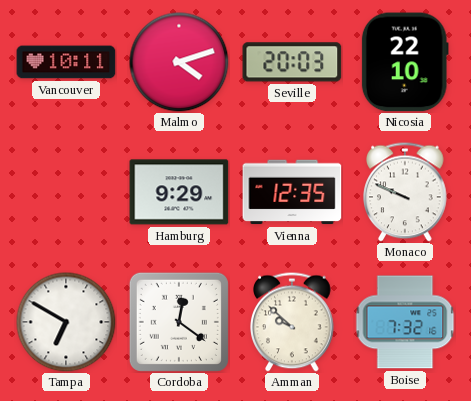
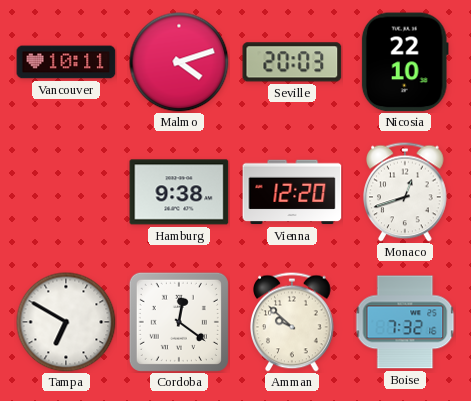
Hamburg: 9:29 -> 9:38
Vienna: 12:35 -> 12:20
Monaco: 9:49 -> 12:42
